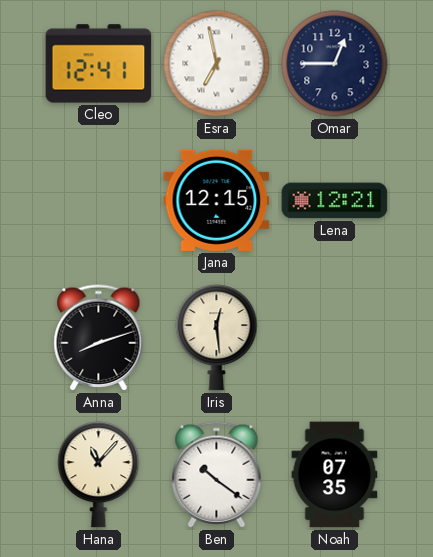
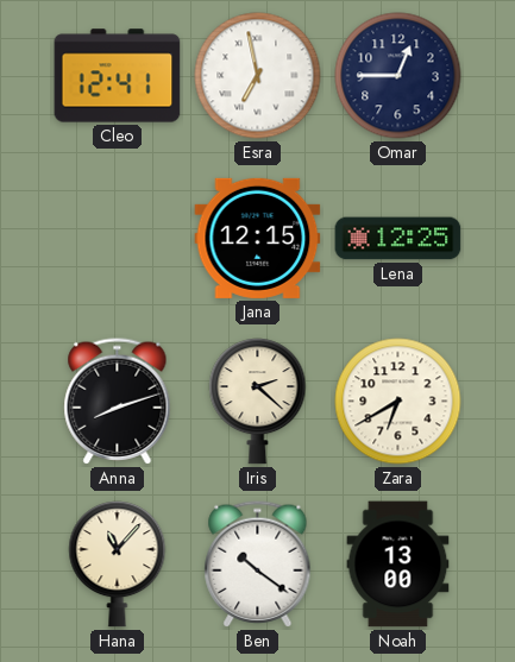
Lena: 12:21 -> 12:25
Iris: 12:29 -> 2:22
Zara: none -> 6:40
Noah: 07:35 -> 13:00
